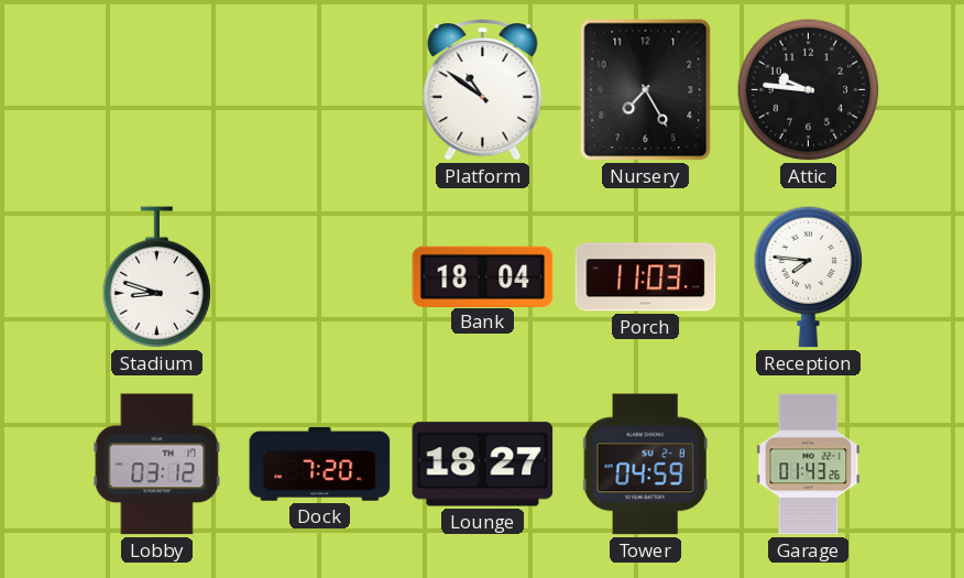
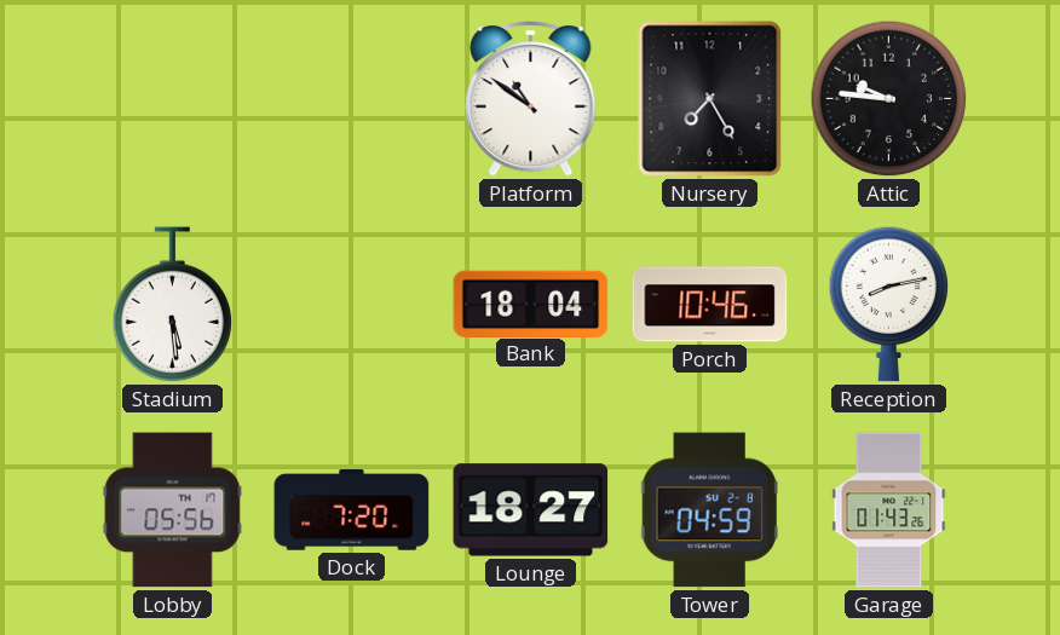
Stadium: 8:48 -> 5:29
Porch: 11:03 -> 10:46
Reception: 7:46 -> 8:13
Lobby: 03:12 -> 05:56
